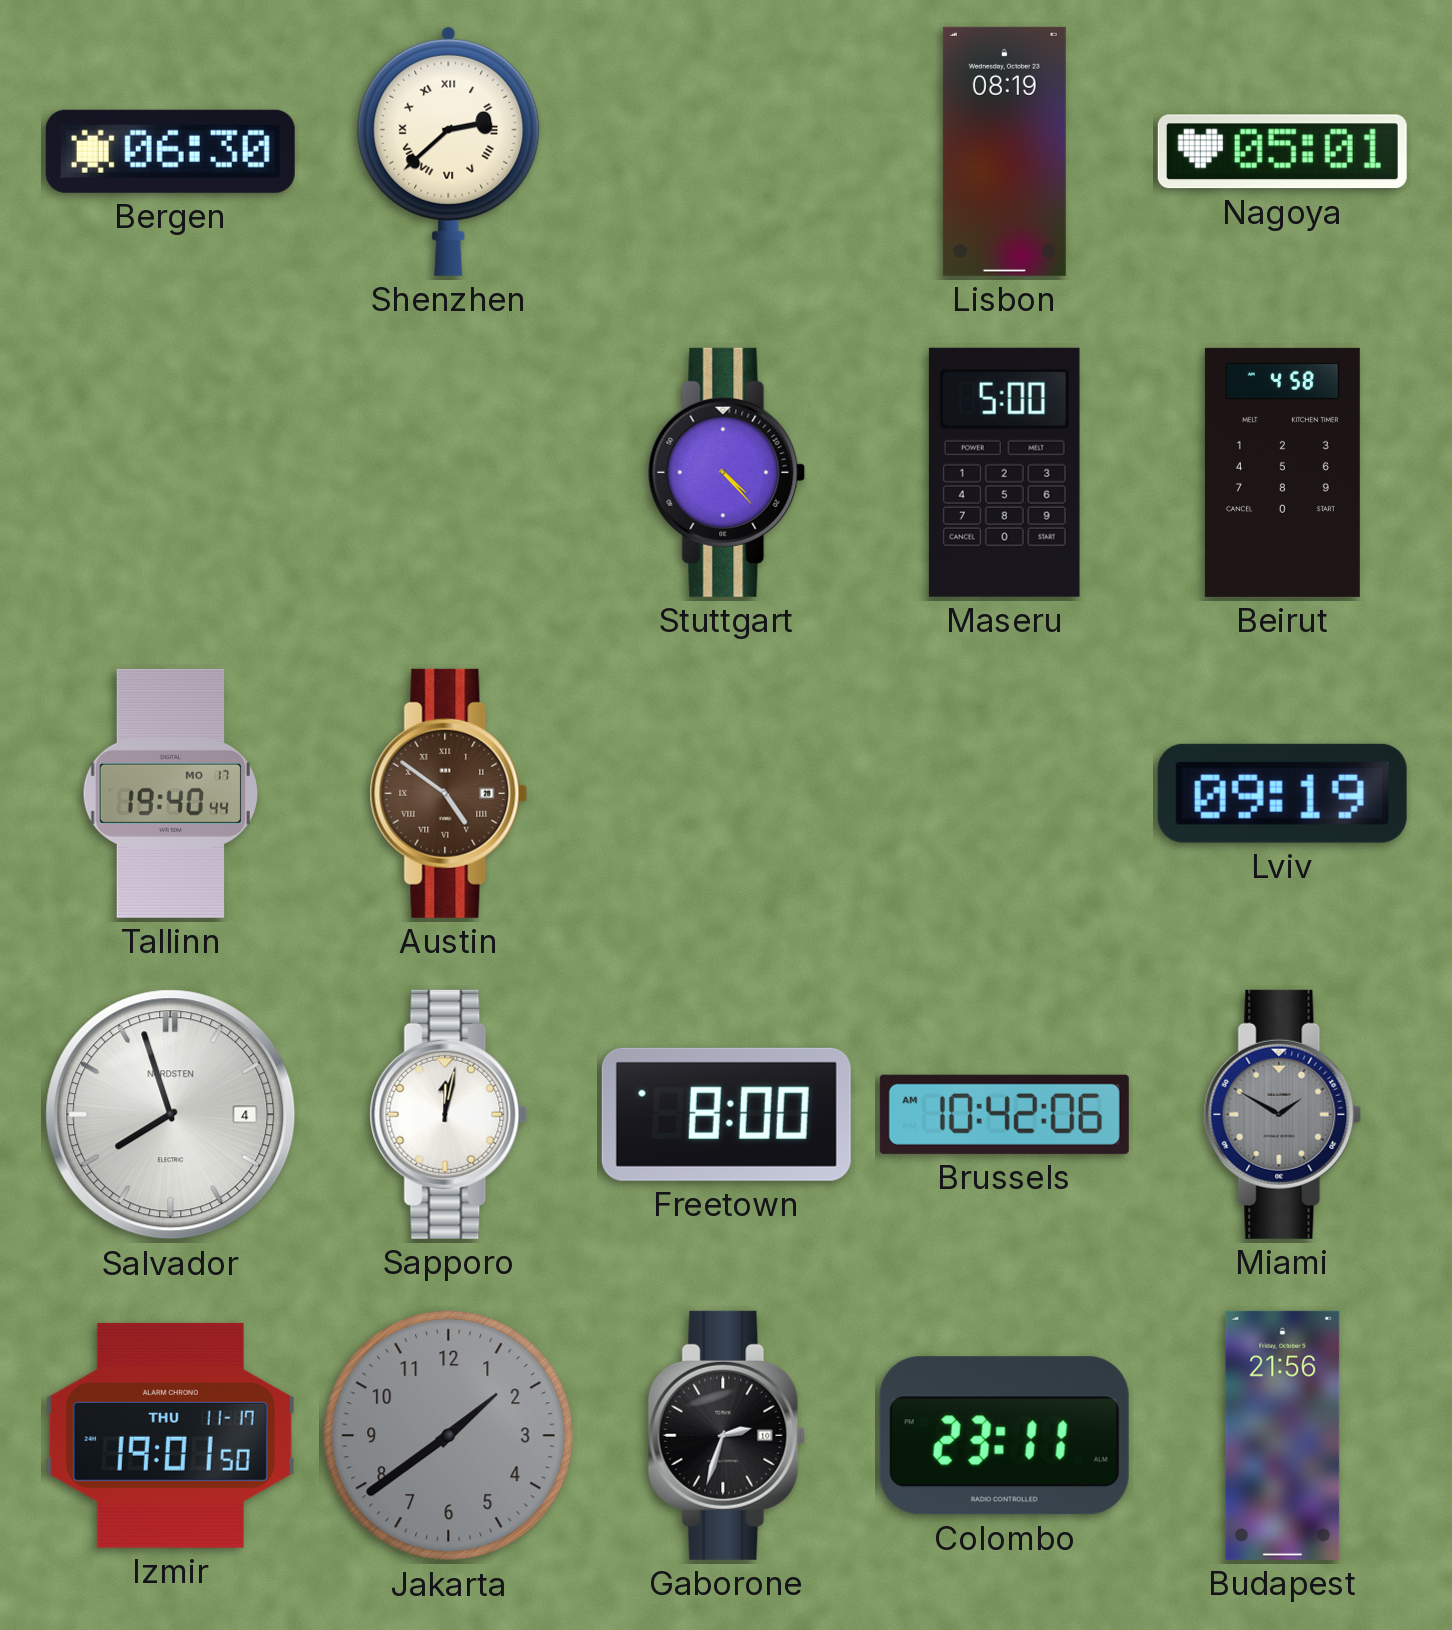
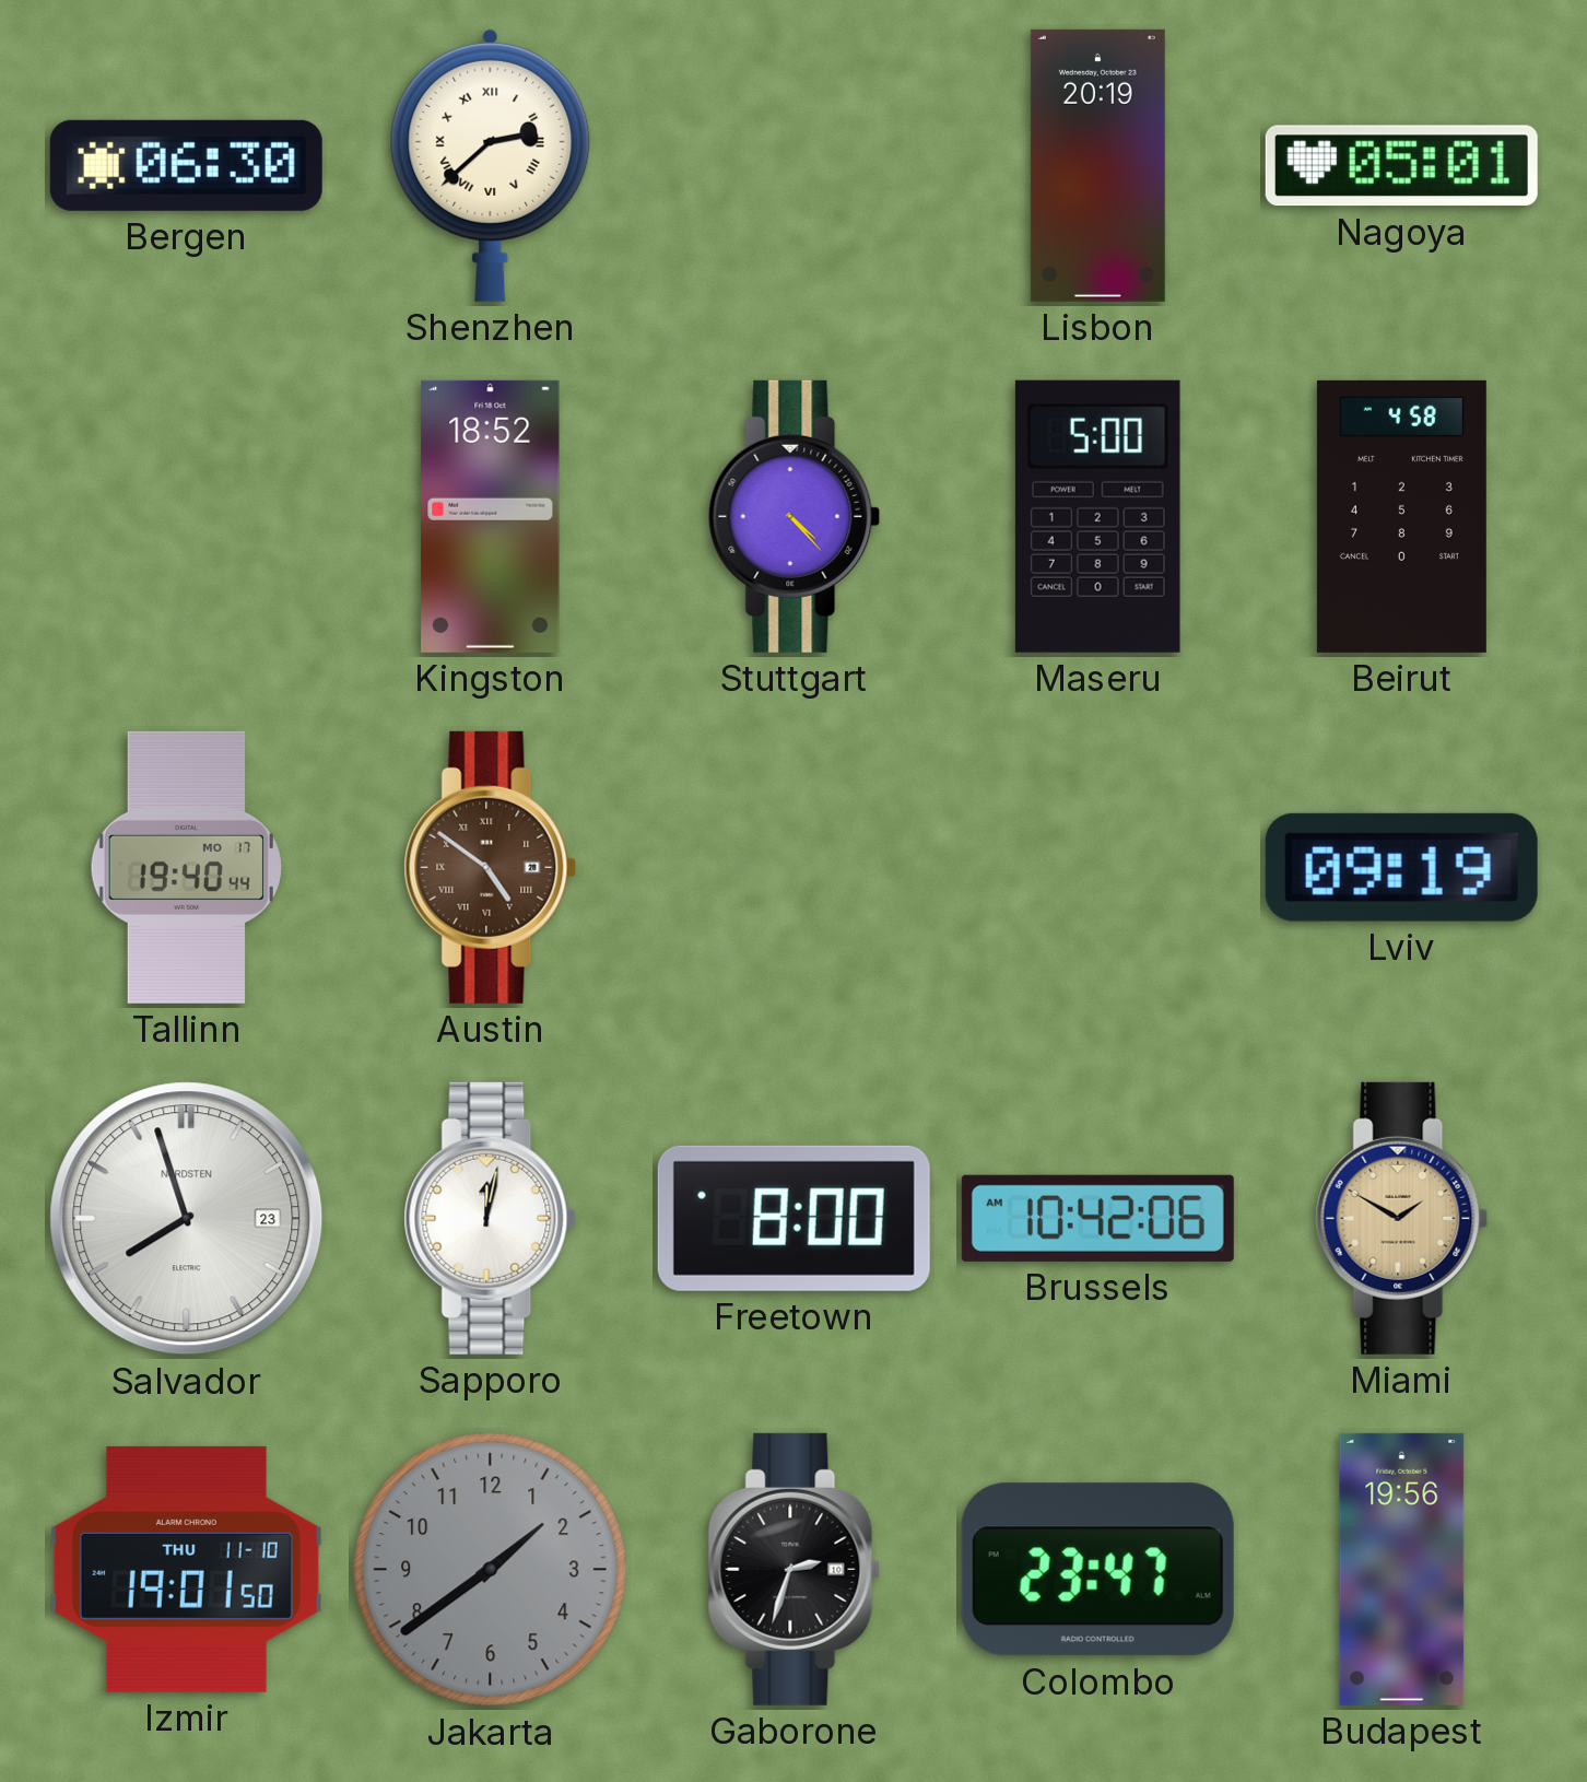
Lisbon: 08:19 -> 20:19
Kingston: none -> 18:52
Salvador date: 4 -> 23
Miami dial: grey -> champagne
Izmir date: THU 11-17 -> THU 11-10
Colombo: 23:11 -> 23:47
Budapest: 21:56 -> 19:56
